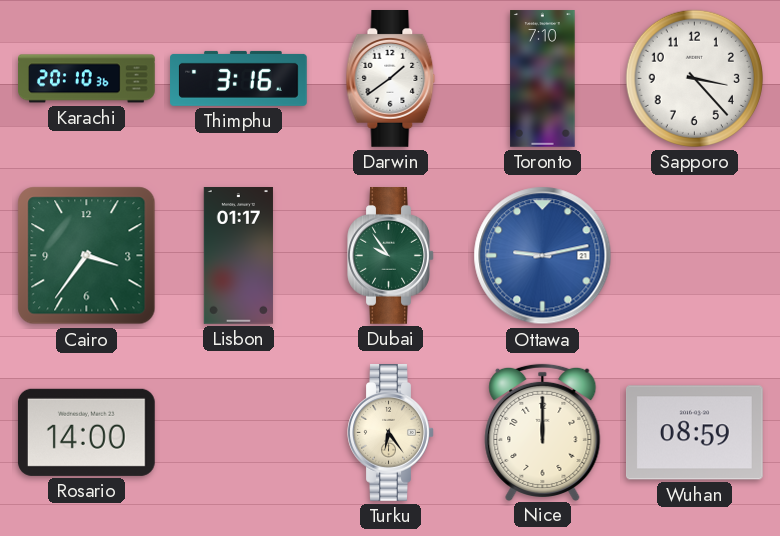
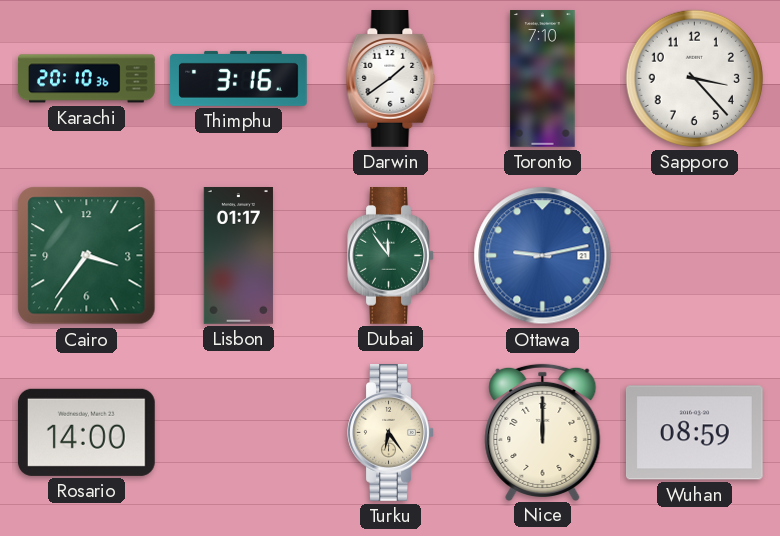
Dubai: 9:54 -> 11:54
